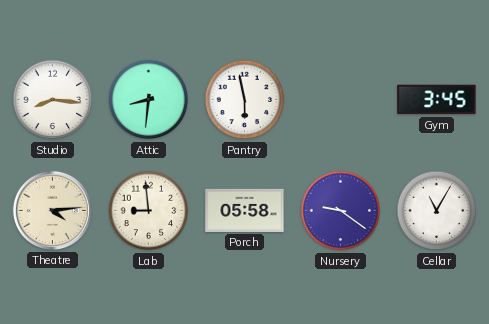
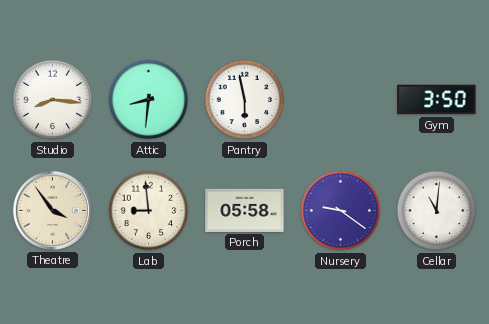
Gym: 3:45 -> 3:50
Theatre: 4:14 -> 3:54
Cellar: 11:05 -> 11:01
